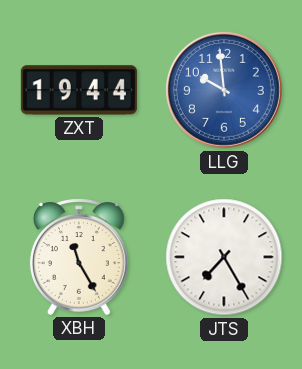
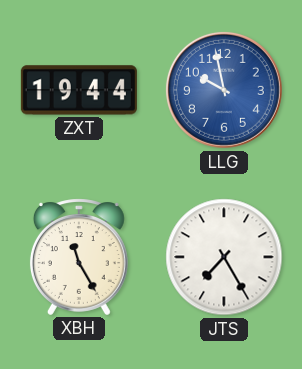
LLG: 9:59 -> 9:58
